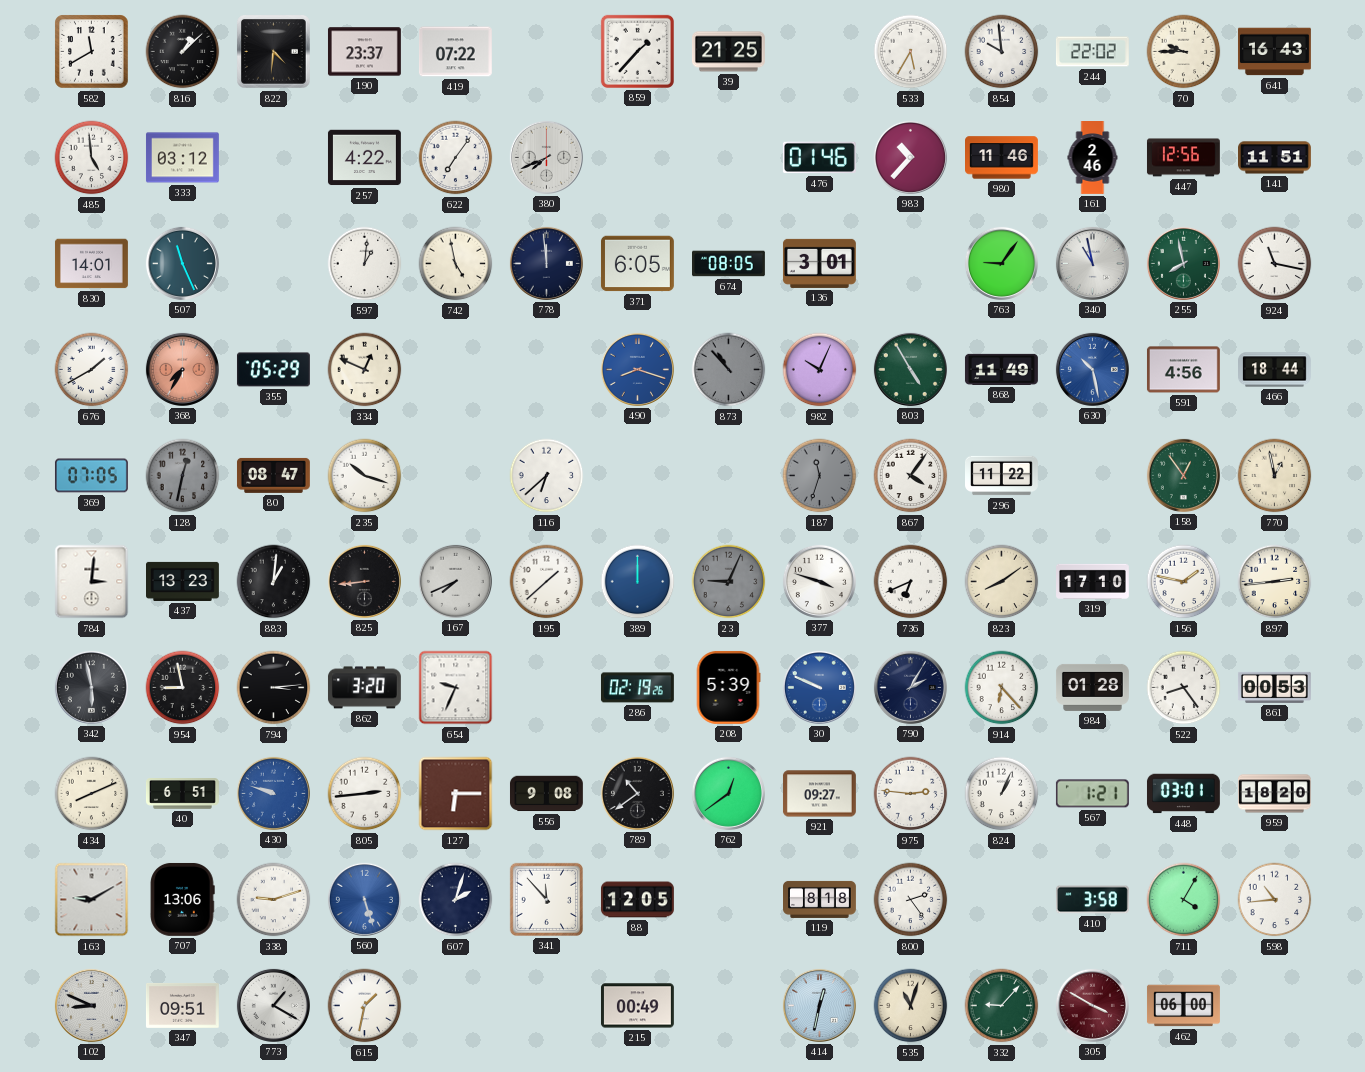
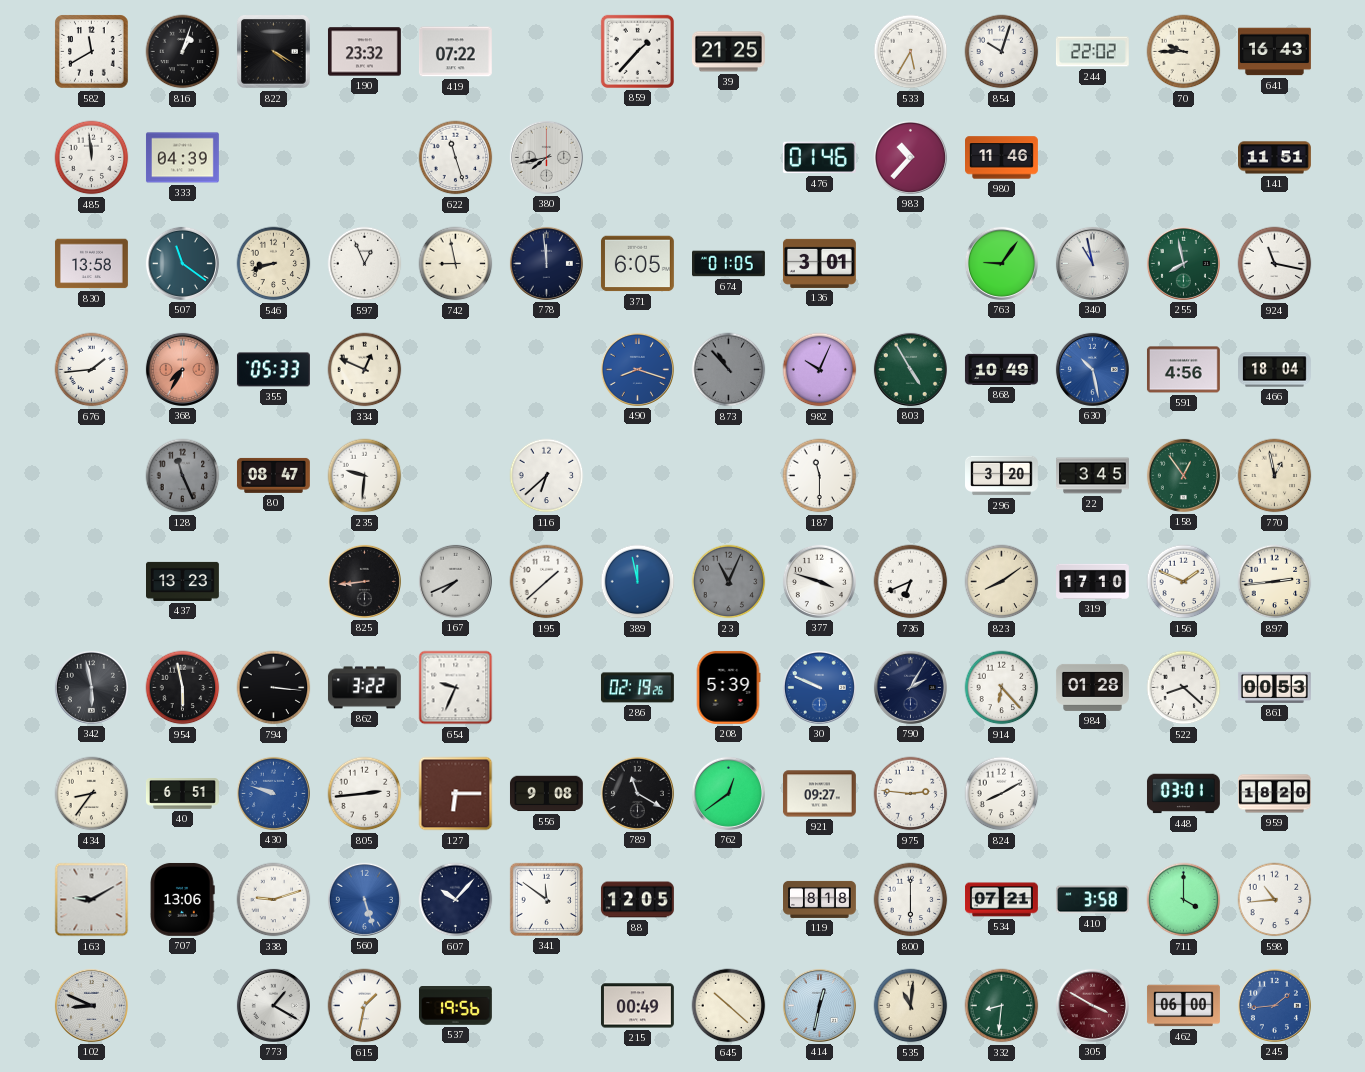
816: 1:08 -> 1:03
822: 4:31 -> 4:20
190: 23:37 -> 23:32
854: 9:59 -> 10:03
485: 4:59 -> 11:59
333: 03:12 -> 04:39
257: 4:22 -> none
622: 7:06 -> 11:27
380: 7:41 -> 7:43
161: 2:46 -> none
447: 12:56 -> none
830: 14:01 -> 13:58
507: 11:26 -> 11:21
546: none -> 8:42
597: 1:01 -> 12:56
742: 4:58 -> 8:58
674: 08:05 -> 01:05
676: 1:40 -> 1:44
355: 05:29 -> 05:33
868: 11:49 -> 10:49
466: 18:44 -> 18:04
369: 07:05 -> none
128: 12:32 -> 11:26
235: 10:18 -> 9:31
187: 11:33 -> 11:30
187 dial: grey -> white
867: 4:06 -> none
296: 11:22 -> 3:20
22: none -> 3:45
784: 3:01 -> none
883: 1:01 -> none
389: 12:00 -> 11:58
23: 9:04 -> 11:04
156: 1:47 -> 1:49
954: 8:58 -> 5:58
794: 3:14 -> 3:16
862: 3:20 -> 3:22
522: 8:24 -> 8:22
434: 8:11 -> 8:36
789: 10:39 -> 11:20
824: 1:04 -> 8:10
567: 1:21 -> none
607: 2:03 -> 10:07
341: 11:53 -> 11:51
800: 2:24 -> 6:00
534: none -> 07:21
711: 4:05 -> 4:00
347: 09:51 -> none
537: none -> 19:56
645: none -> 10:22
535: 11:03 -> 11:01
332: 9:07 -> 8:31
245: none -> 1:44
